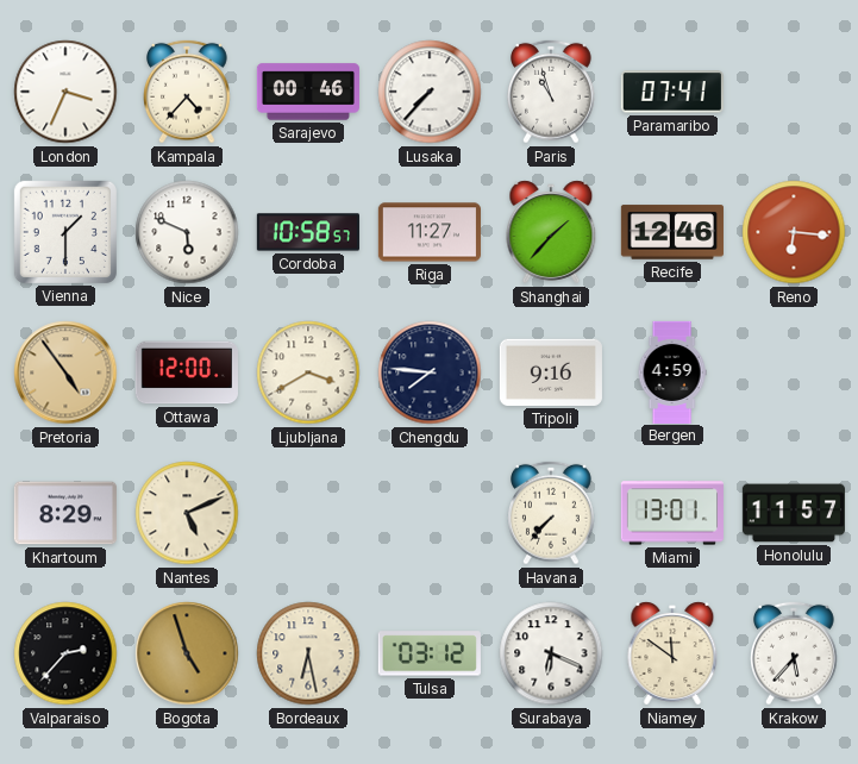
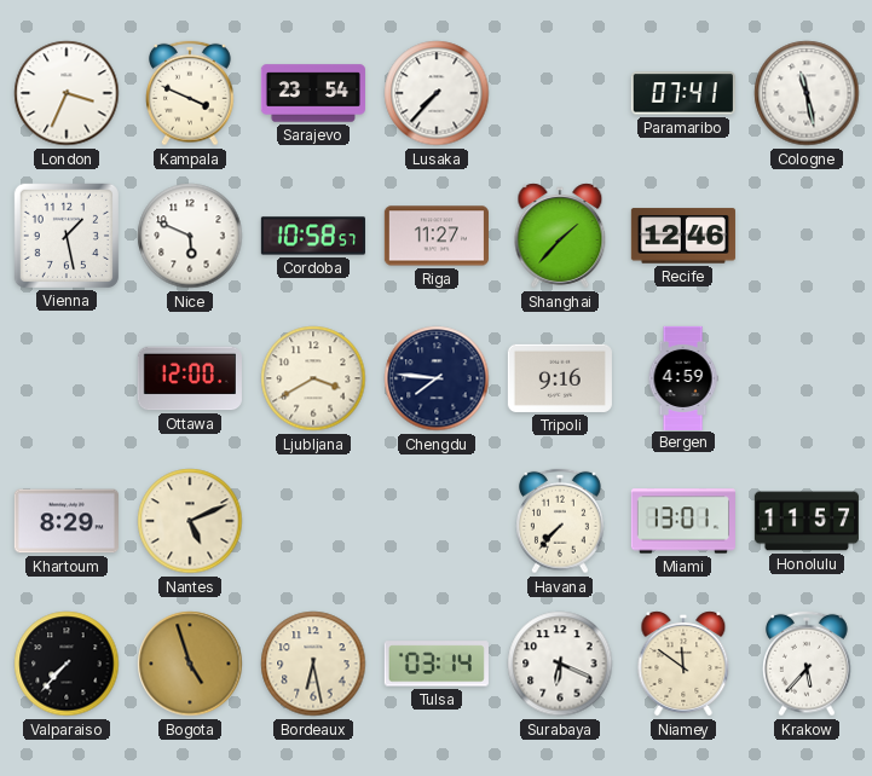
Kampala: 4:37 -> 3:49
Sarajevo: 00:46 -> 23:54
Paris: 10:57 -> none
Cologne: none -> 11:28
Vienna: 1:30 -> 1:28
Reno: 6:16 -> none
Pretoria: 4:54 -> none
Valparaiso: 2:37 -> 7:37
Tulsa: 03:12 -> 03:14
